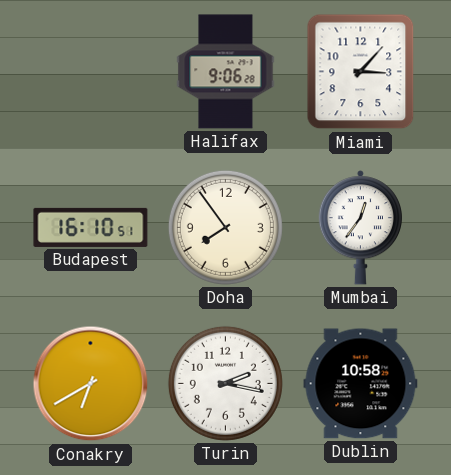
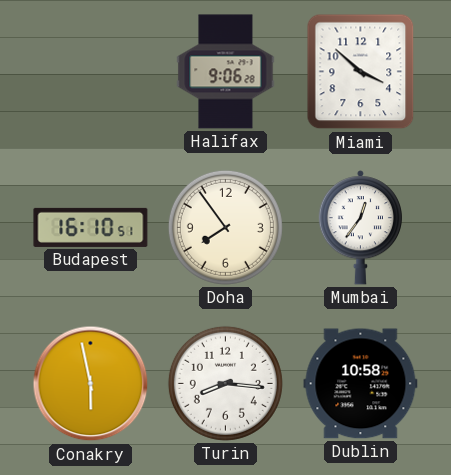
Miami: 3:07 -> 3:52
Conakry: 6:40 -> 5:58
Turin: 2:17 -> 8:16
